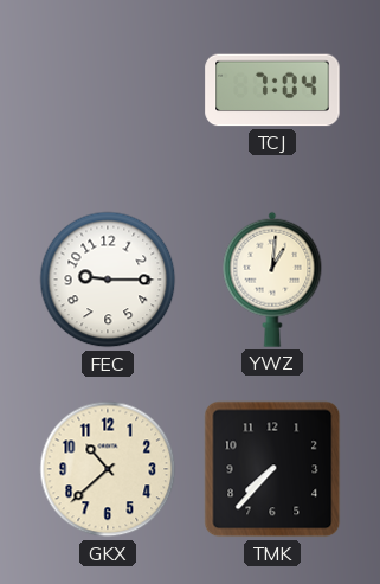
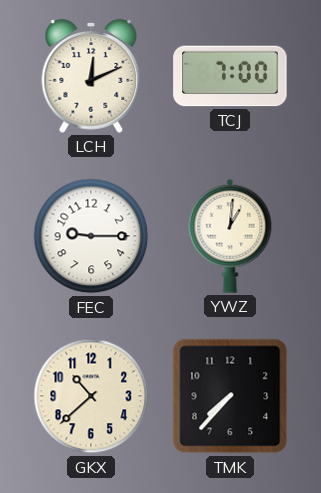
LCH: none -> 12:11
TCJ: 7:04 -> 7:00
